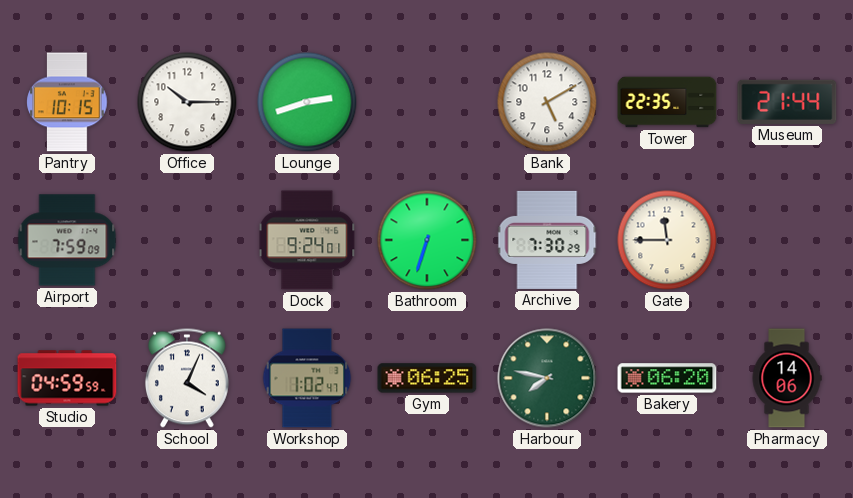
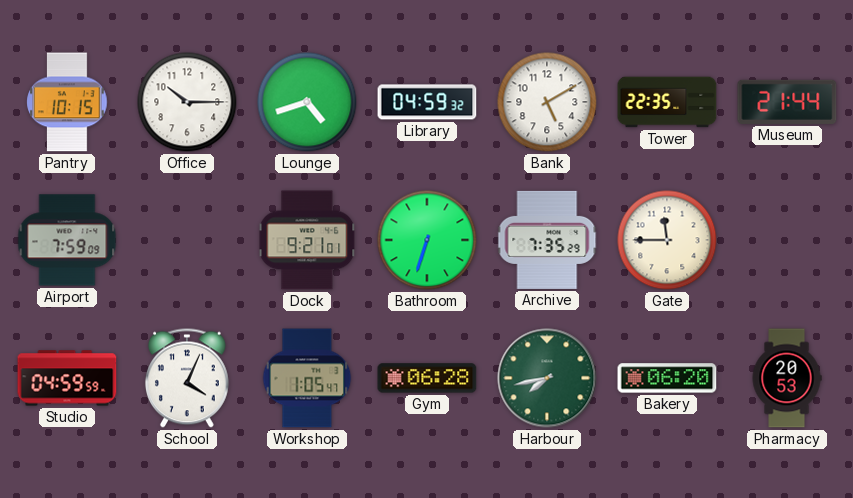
Lounge: 2:42 -> 4:42
Library: none -> 04:59
Dock: 9:24 -> 9:21
Archive: 7:30 -> 7:35
Workshop: 1:02 -> 1:05
Gym: 06:25 -> 06:28
Harbour: 7:47 -> 7:43
Pharmacy: 14:06 -> 20:53
